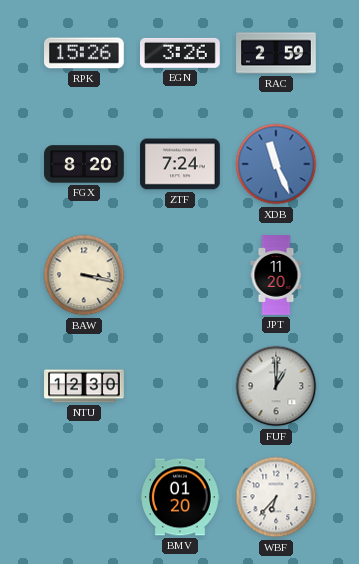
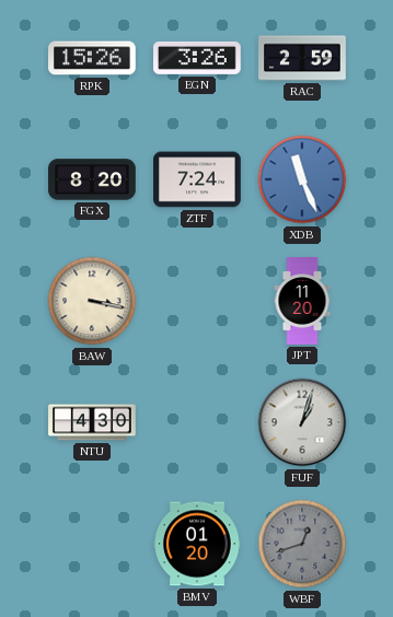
NTU: 12:30 -> 4:30
FUF: 1:00 -> 1:03
WBF: 6:37 -> 12:42
WBF dial: white -> grey
